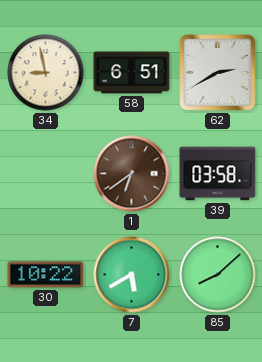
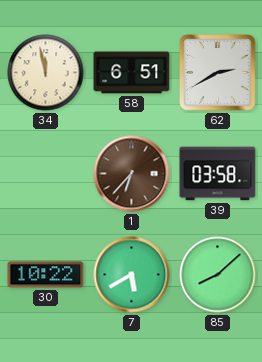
34: 8:58 -> 11:58
1: 6:39 -> 6:37
